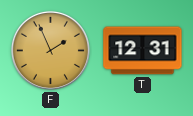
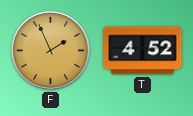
T: 12:31 -> 4:52
